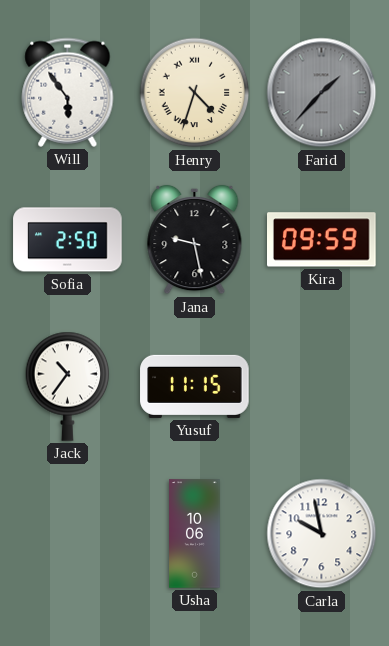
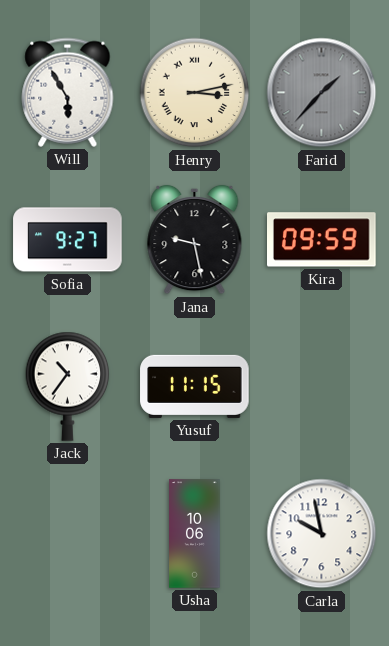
Will: 5:54 -> 5:55
Henry: 4:33 -> 3:13
Sofia: 2:50 -> 9:27
